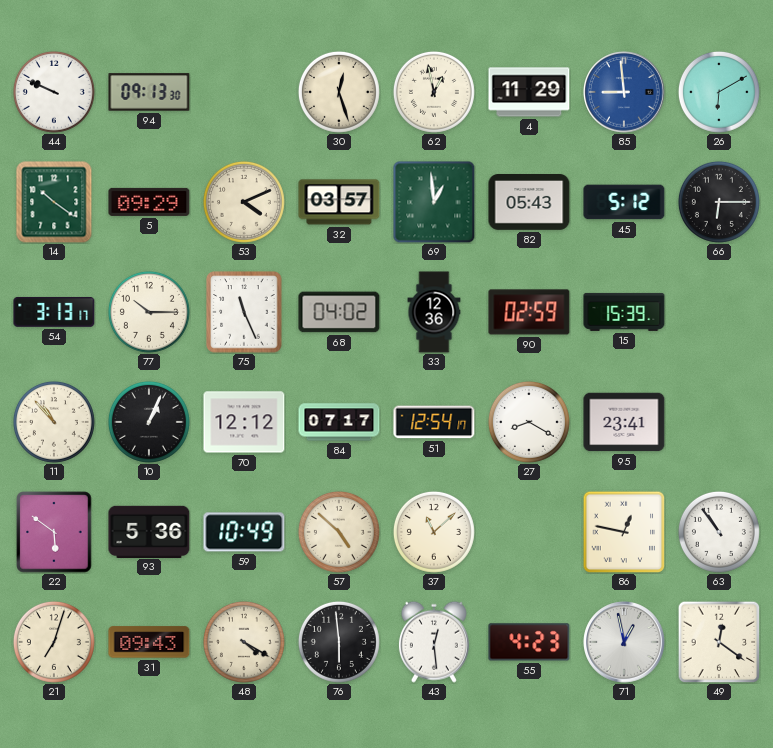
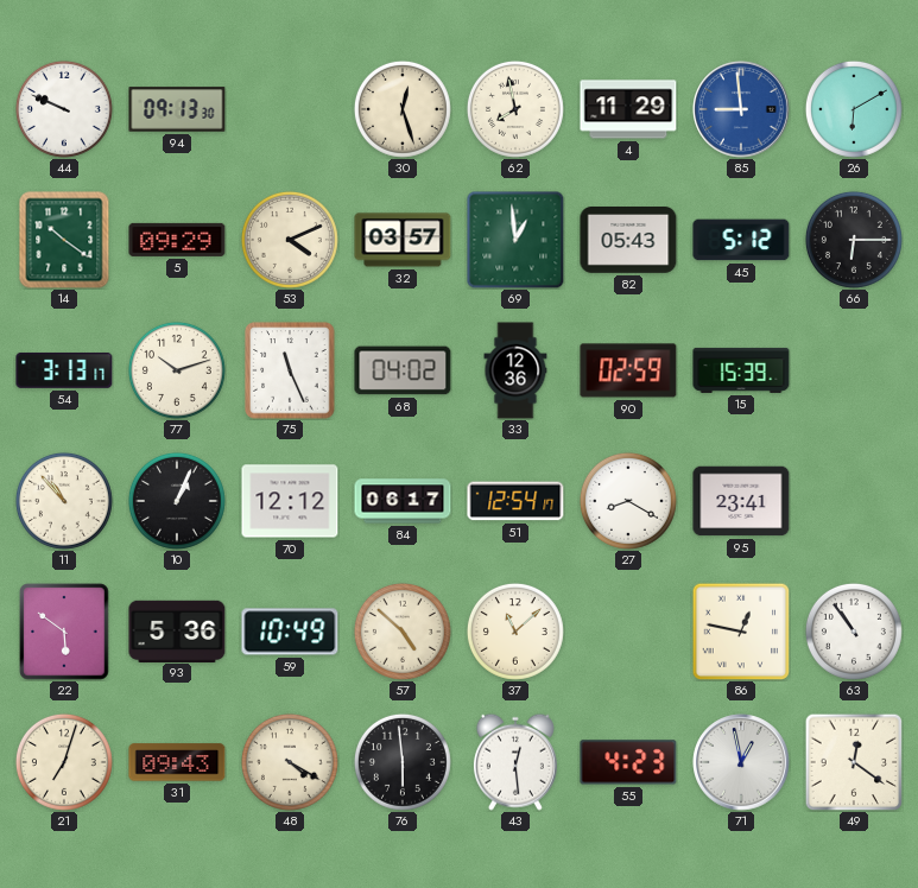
62: 12:58 -> 7:58
77: 10:15 -> 10:12
84: 07:17 -> 06:17
